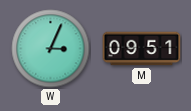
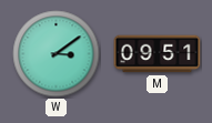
W: 3:04 -> 3:09
